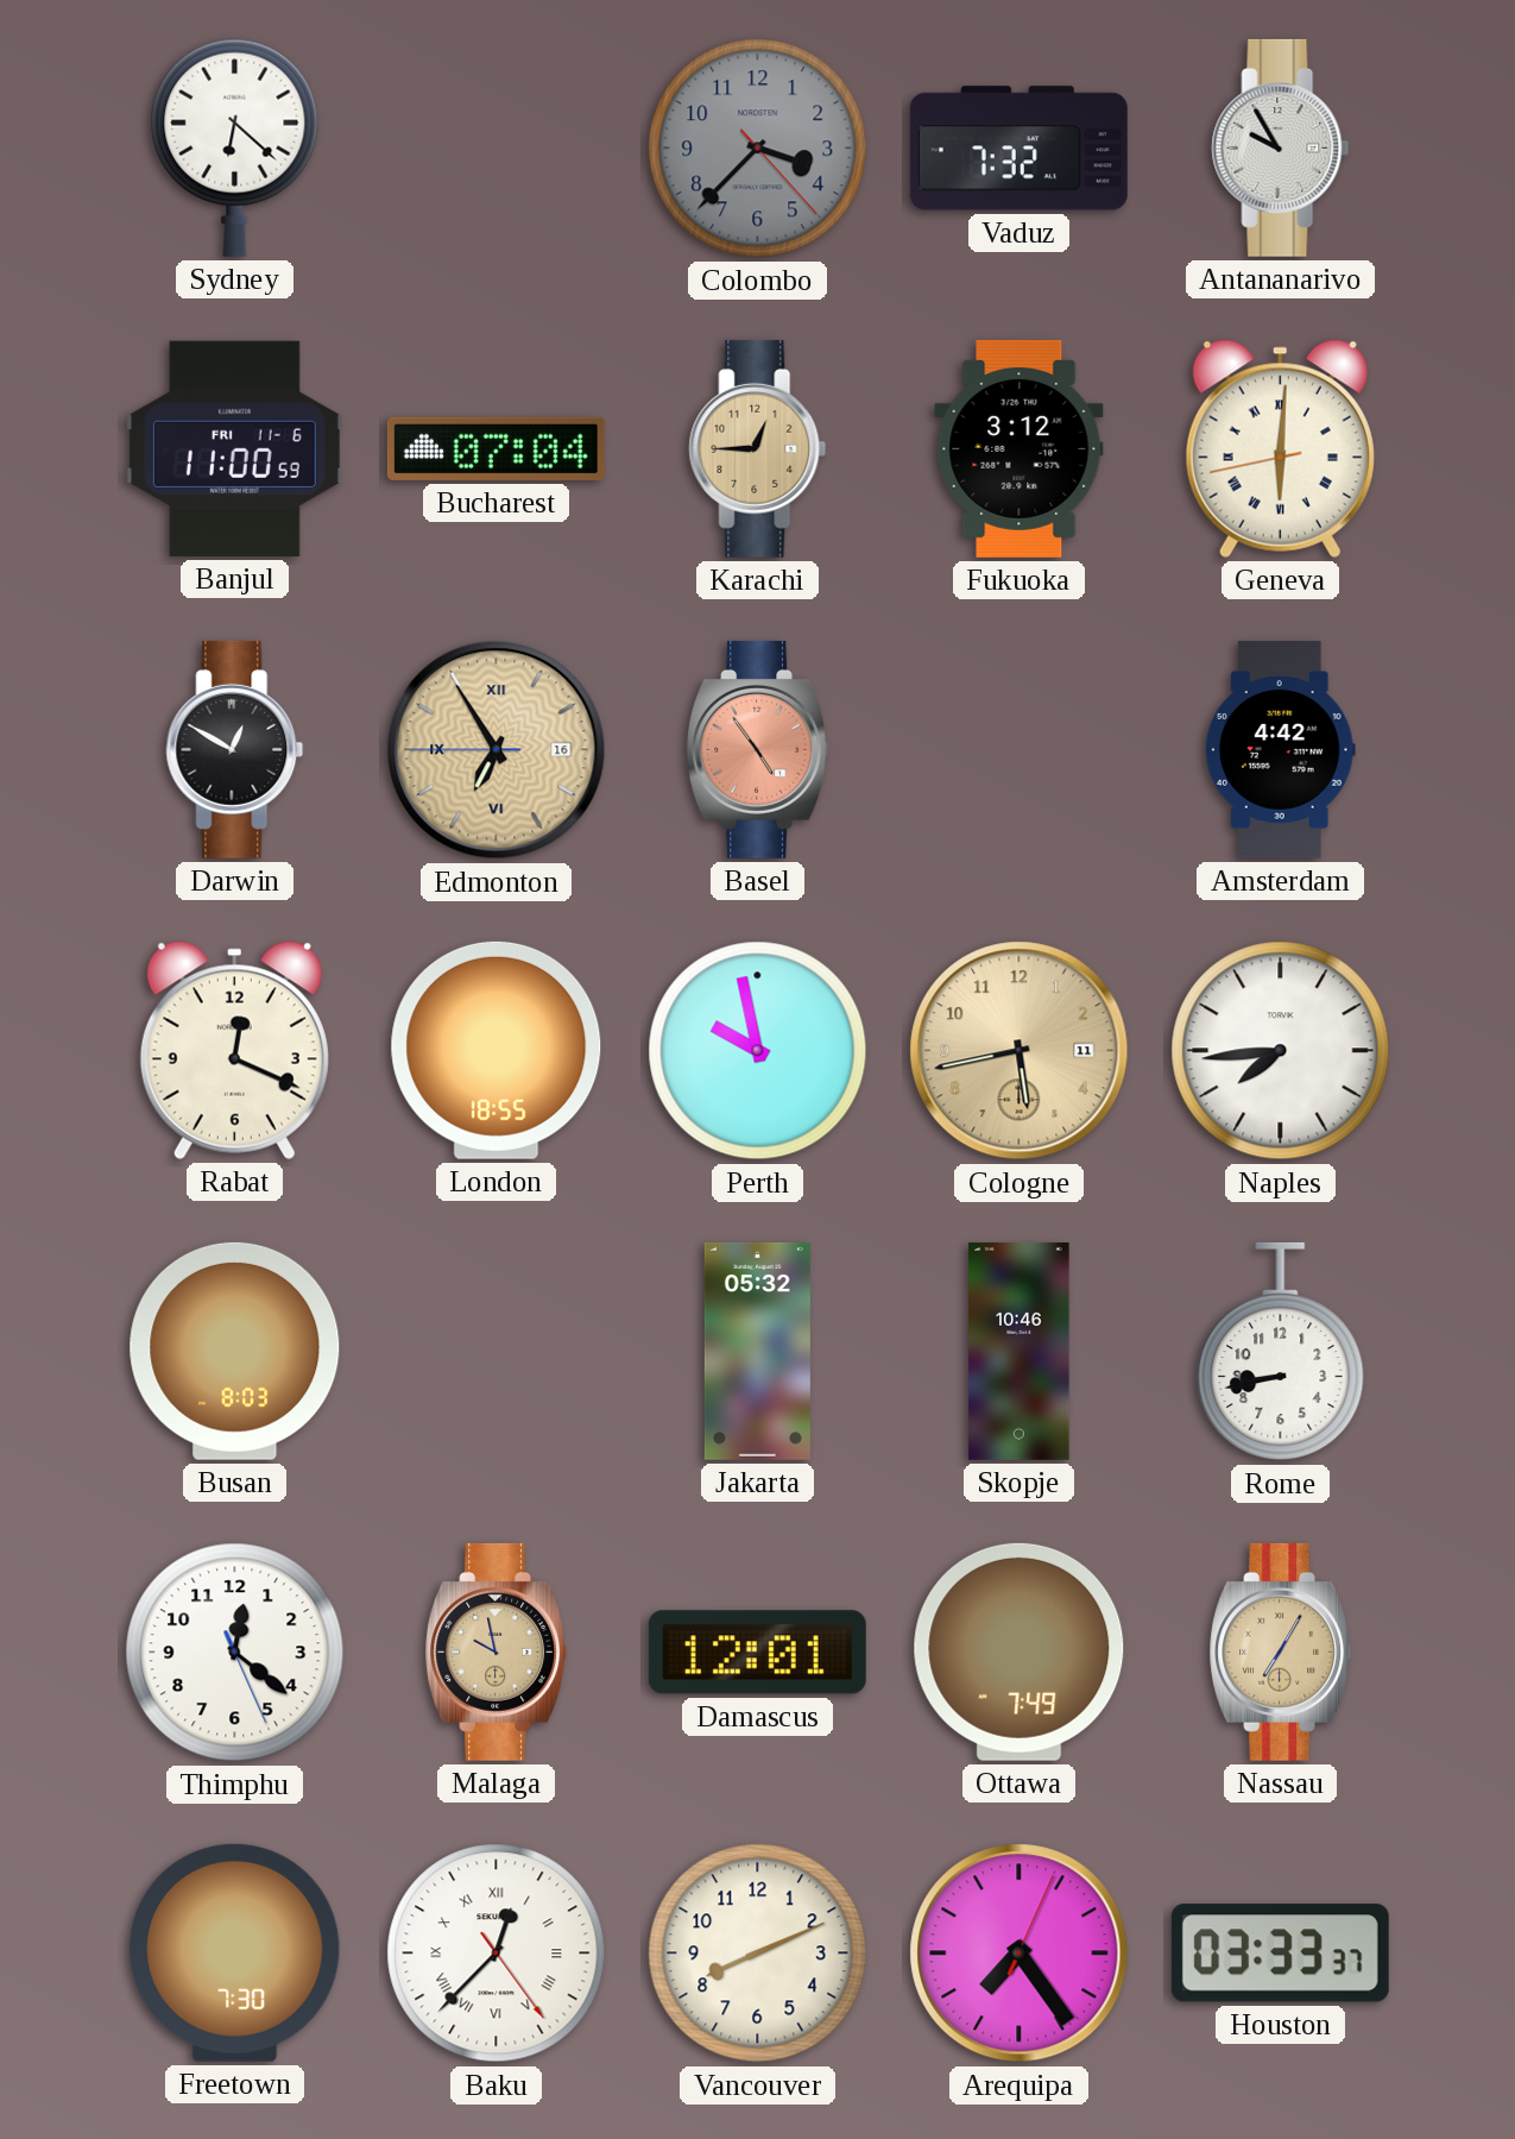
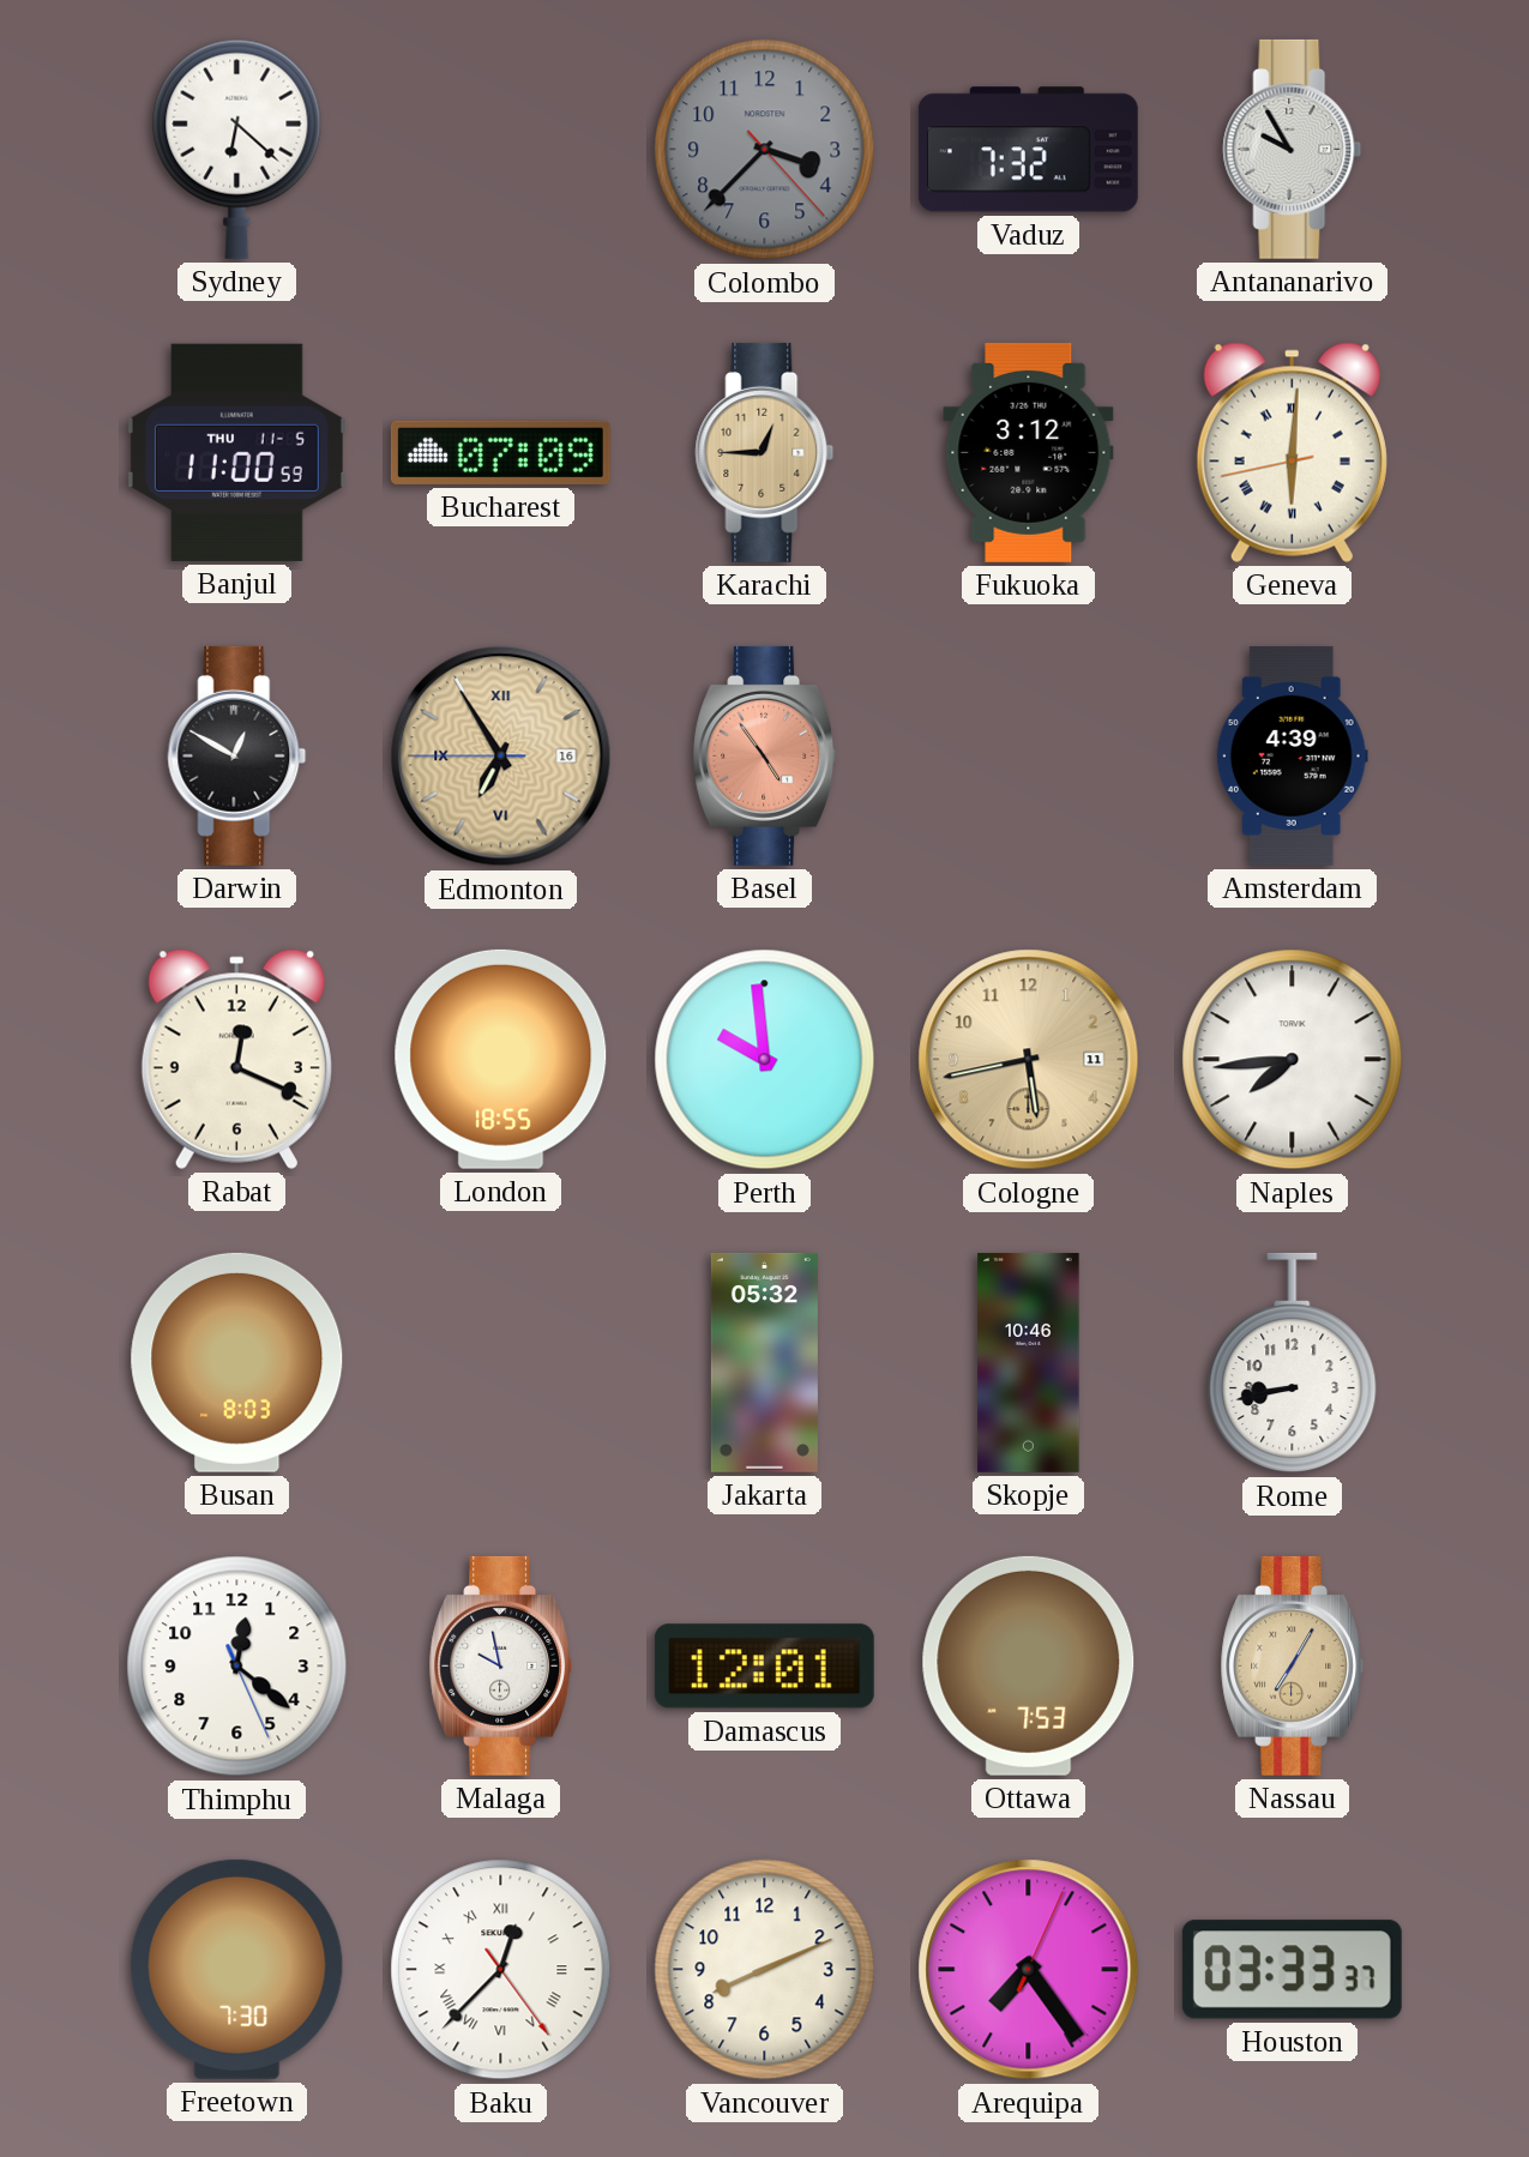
Banjul date: FRI 11-6 -> THU 11-5
Bucharest: 07:04 -> 07:09
Amsterdam: 4:42 -> 4:39
Perth: 9:58 -> 9:59
Malaga dial: champagne -> white
Ottawa: 7:49 -> 7:53
